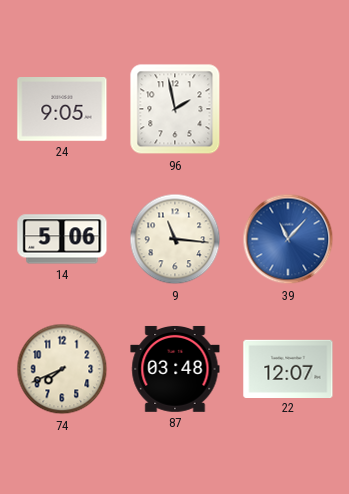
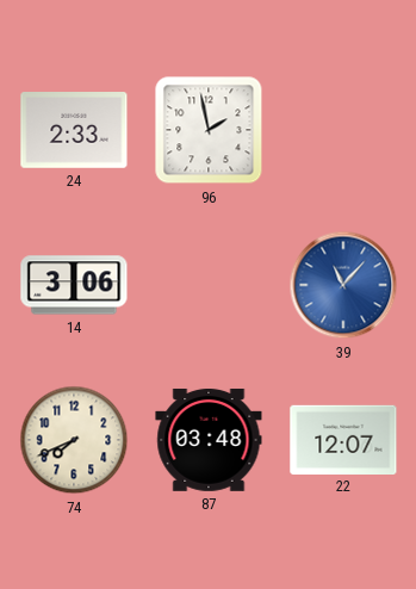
24: 9:05 -> 2:33
14: 5:06 -> 3:06
9: 11:16 -> none
